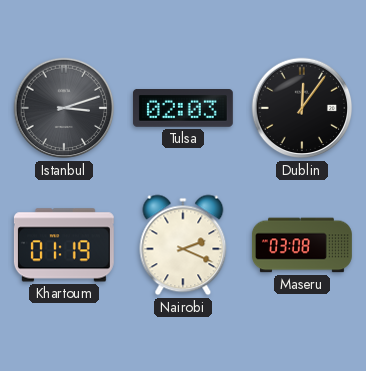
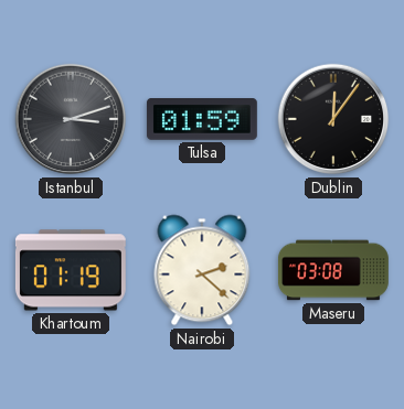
Tulsa: 02:03 -> 01:59
Nairobi: 2:19 -> 2:22
